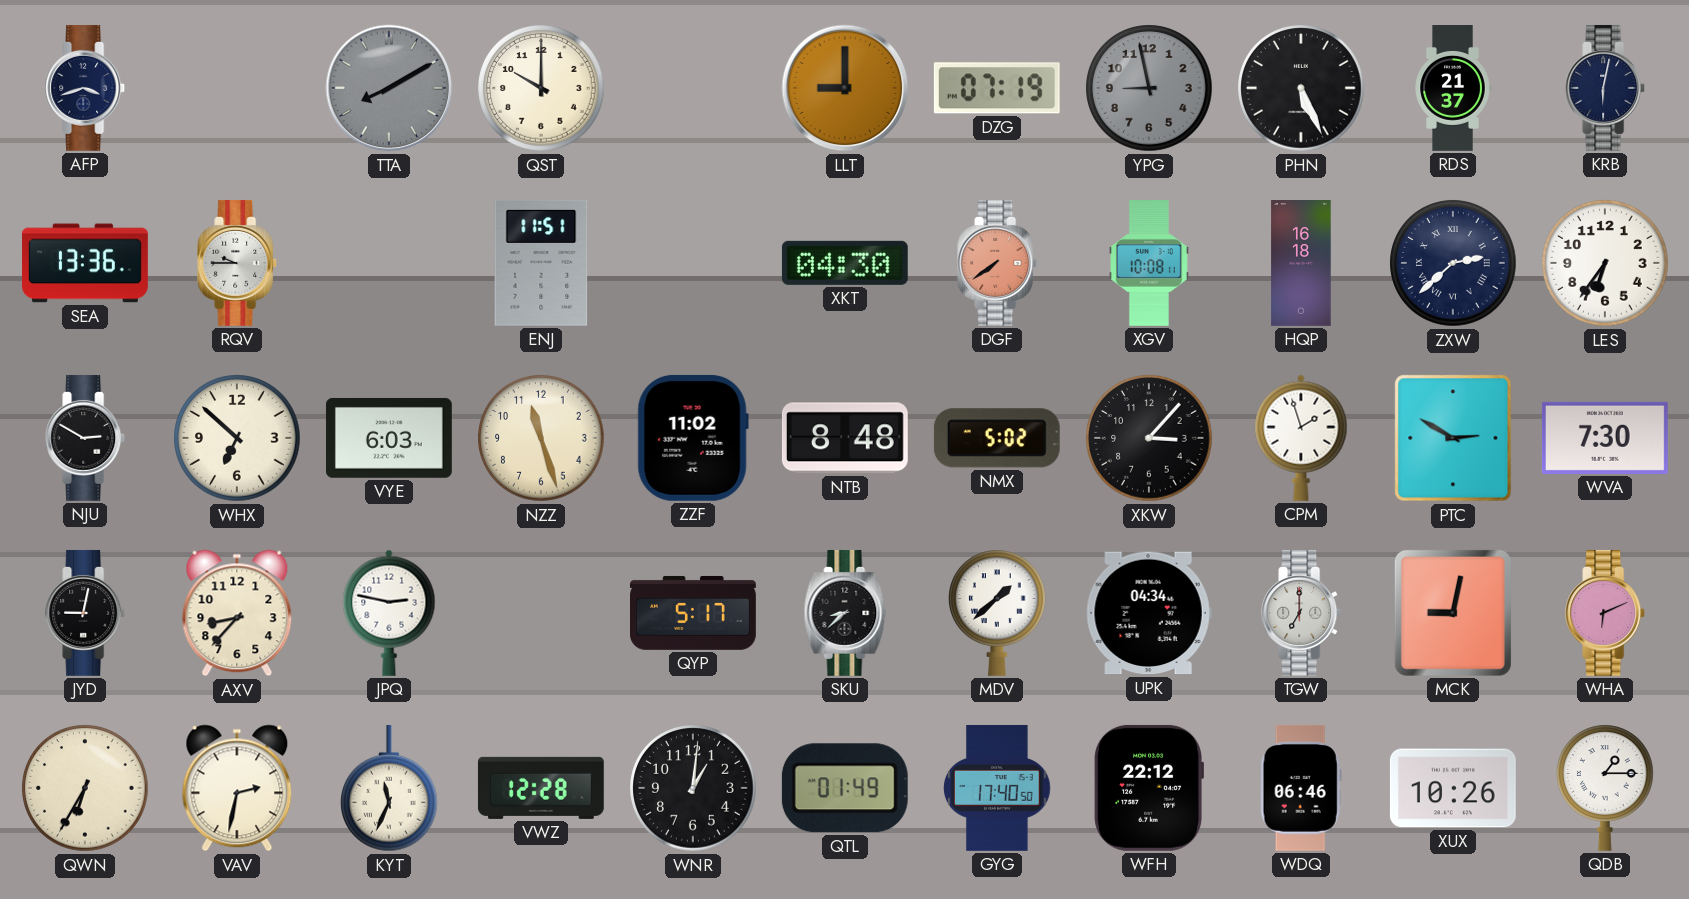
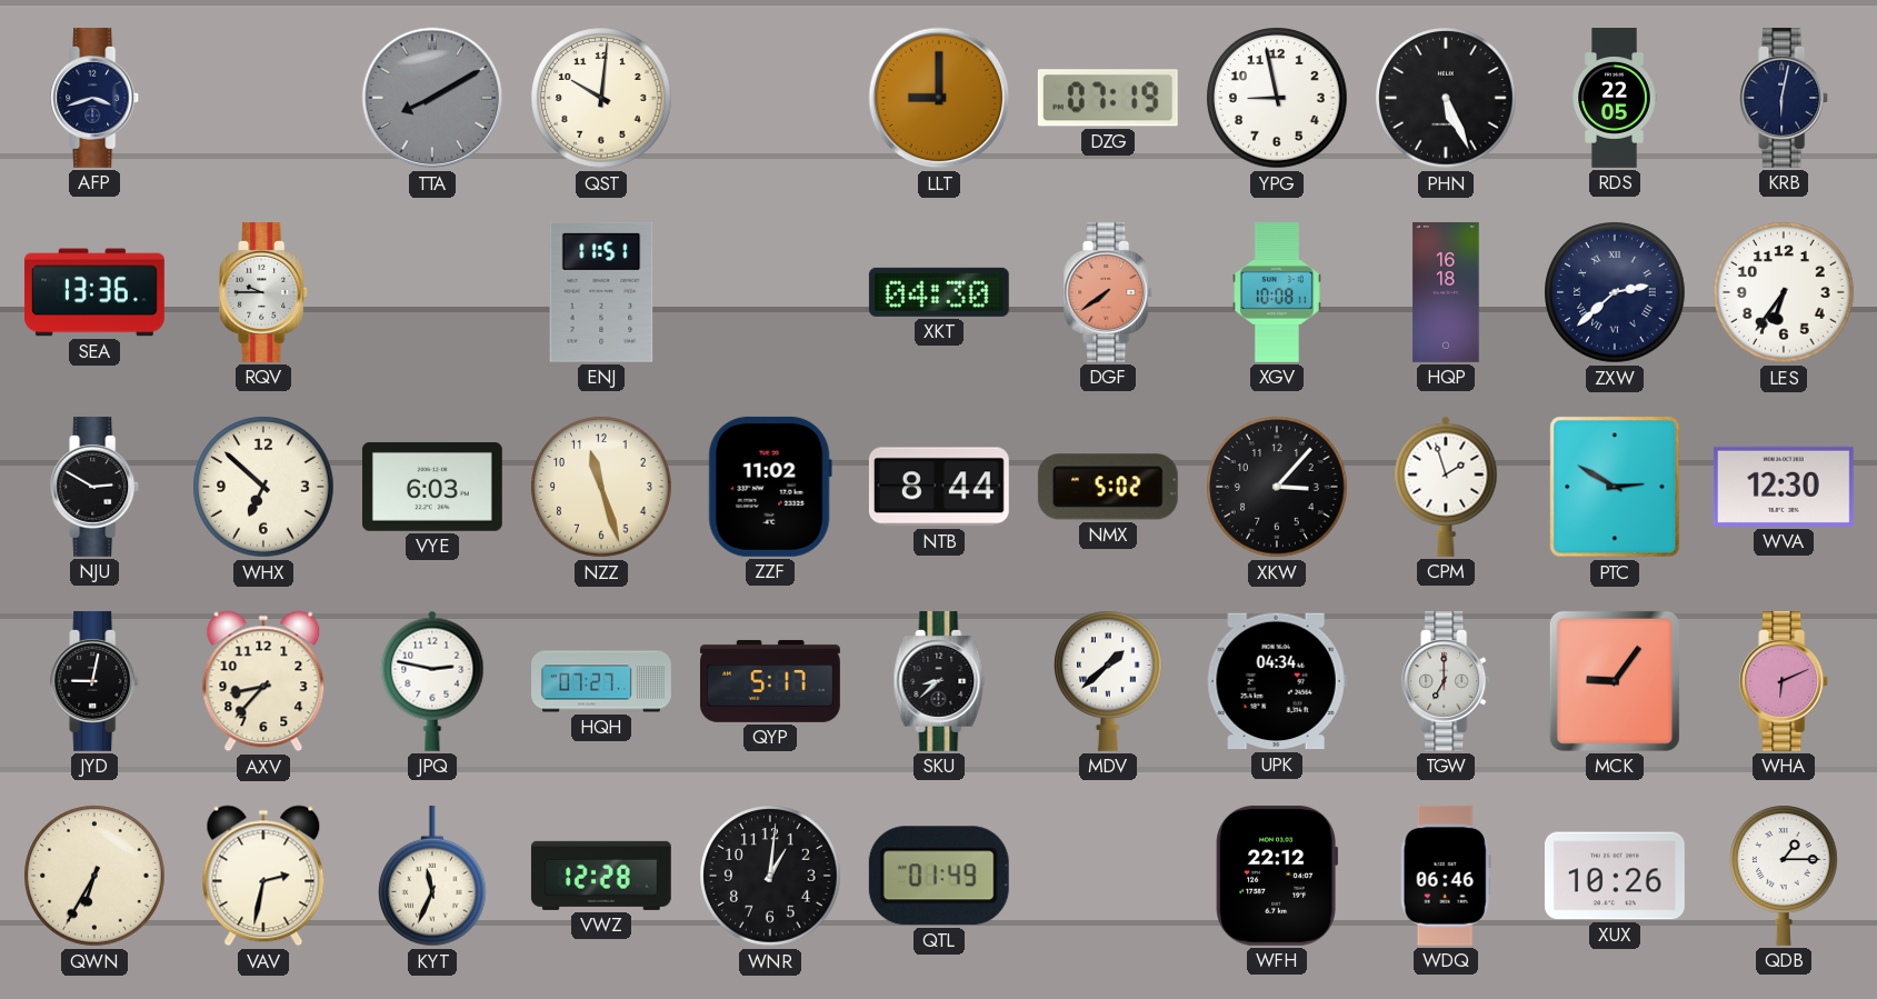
QST: 10:00 -> 10:01
YPG dial: grey -> white
RDS: 21:37 -> 22:05
NTB: 8:48 -> 8:44
WVA: 7:30 -> 12:30
HQH: none -> 07:27
MCK: 9:02 -> 9:06
GYG: 17:40 -> none
